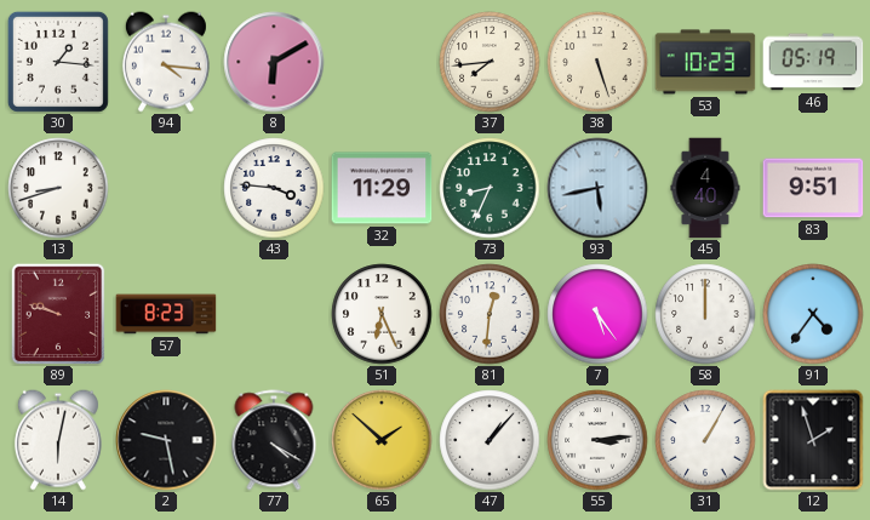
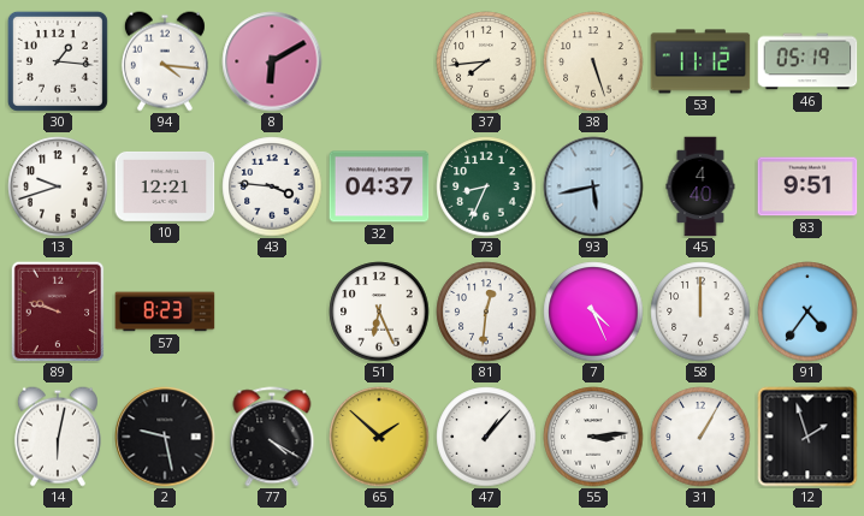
53: 10:23 -> 11:12
13: 8:42 -> 9:42
10: none -> 12:21
32: 11:29 -> 04:37
7: 5:24 -> 4:26
